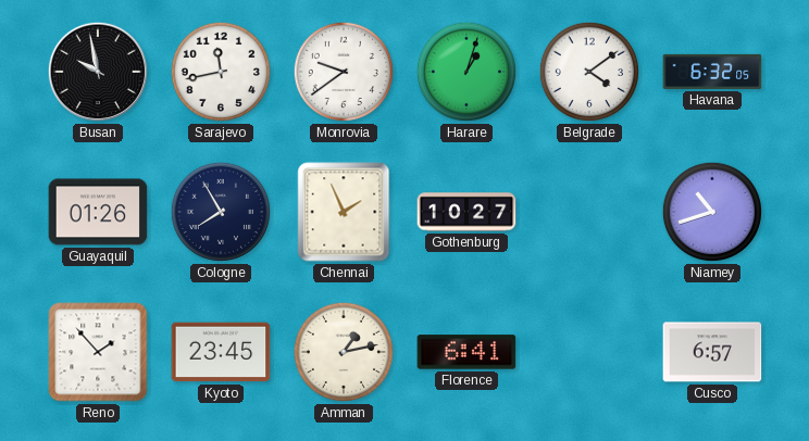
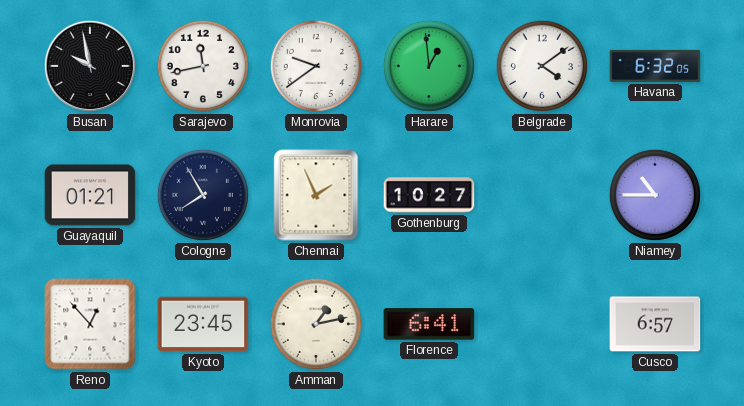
Harare: 1:03 -> 12:59
Guayaquil: 01:26 -> 01:21
Niamey: 10:42 -> 10:45
Reno: 1:53 -> 12:53
